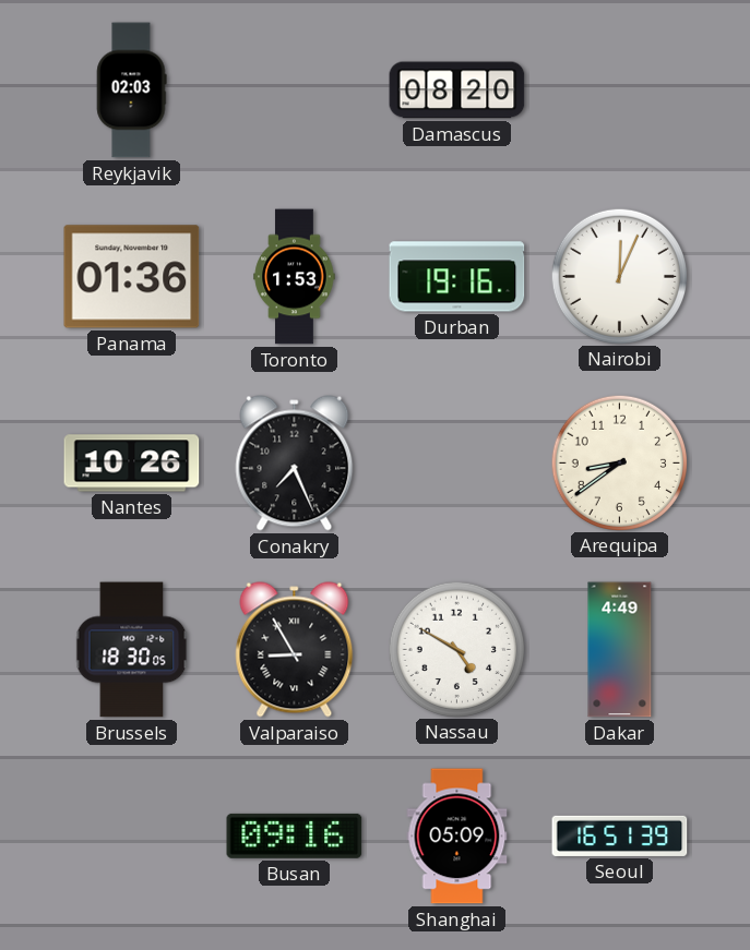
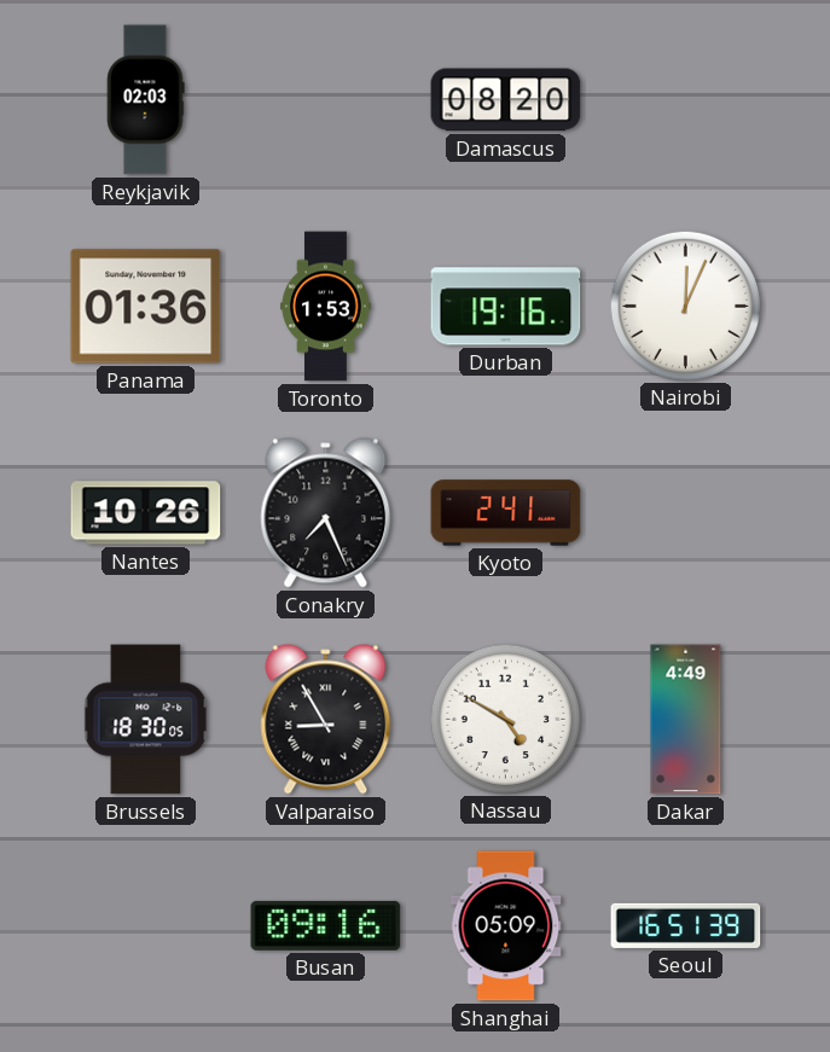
Kyoto: none -> 2:41
Arequipa: 8:39 -> none
